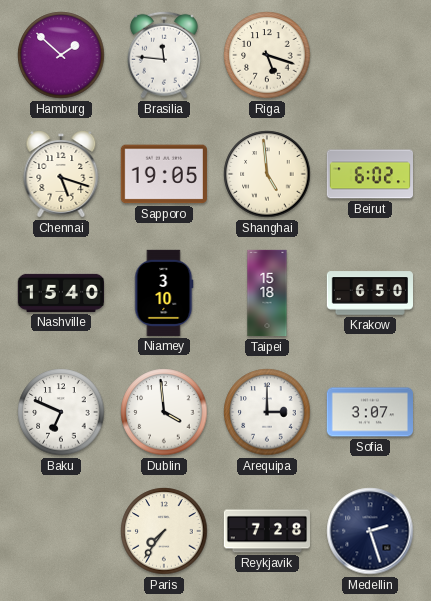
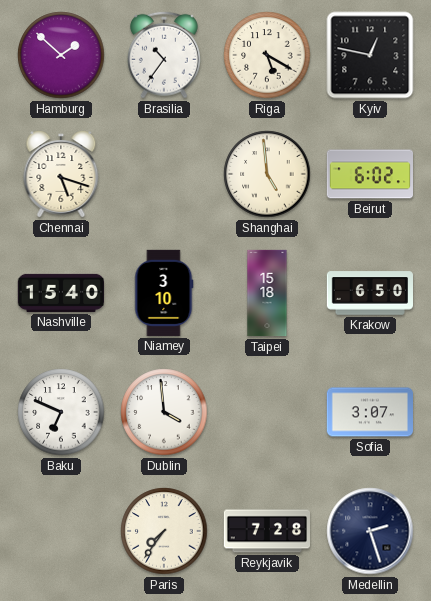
Brasilia: 11:46 -> 10:36
Riga: 5:18 -> 5:20
Kyiv: none -> 12:47
Sapporo: 19:05 -> none
Arequipa: 3:00 -> none
